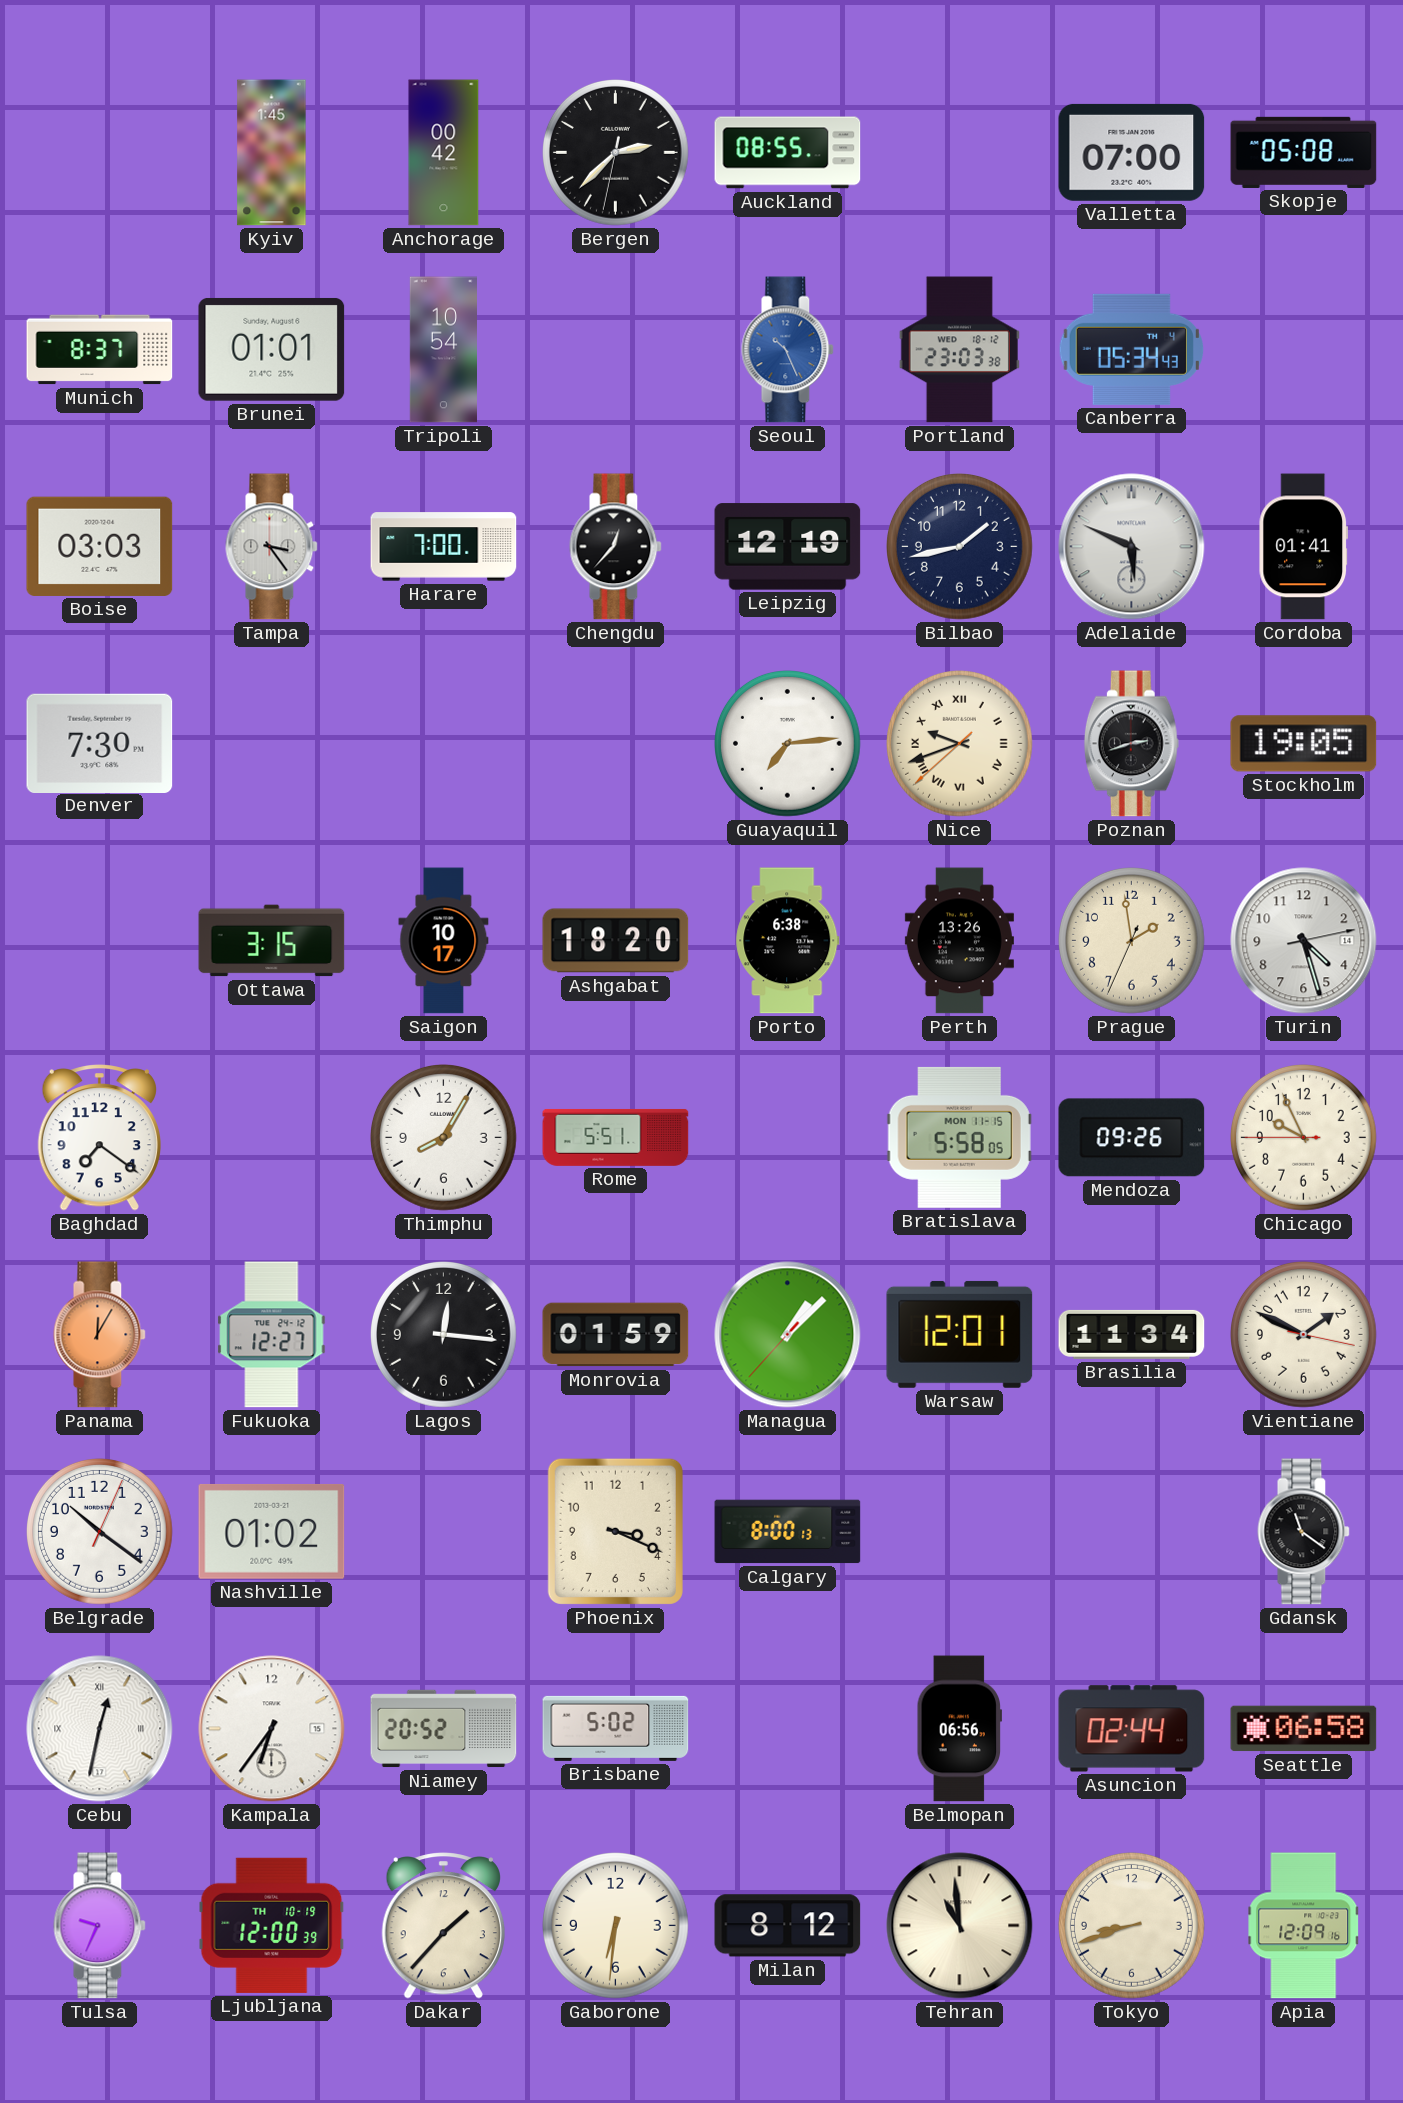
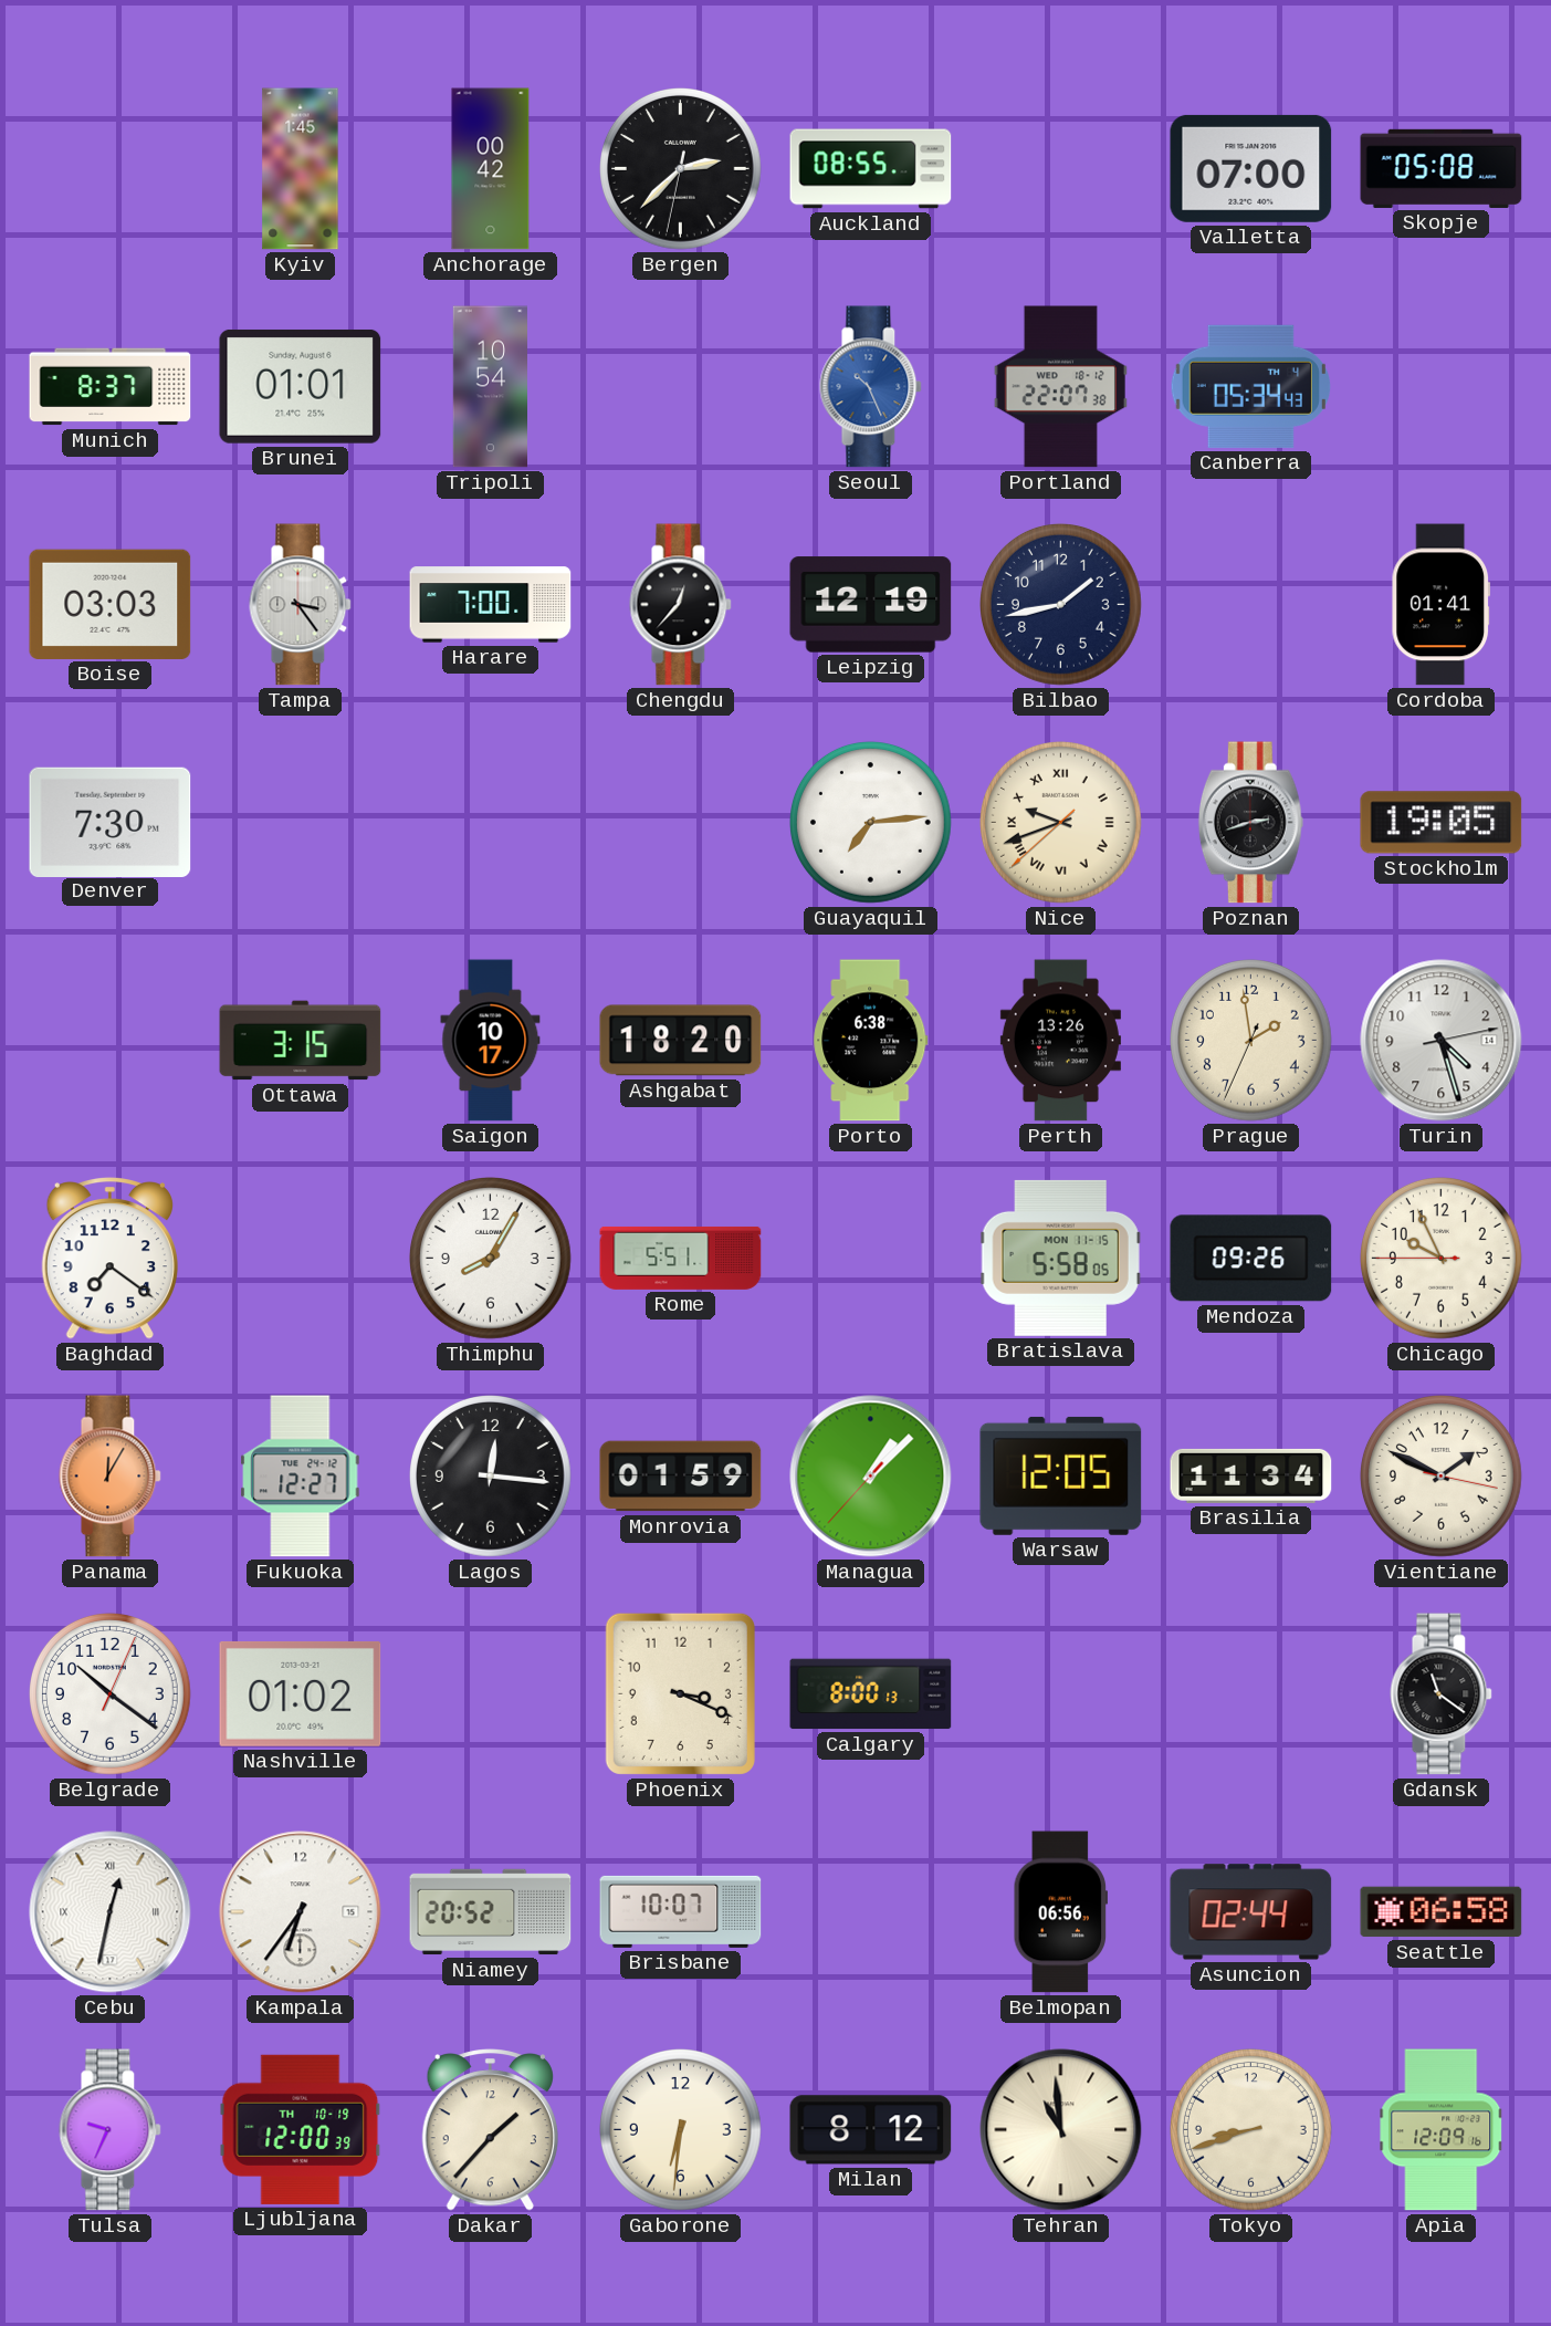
Portland: 23:03 -> 22:07
Adelaide: 5:49 -> none
Warsaw: 12:01 -> 12:05
Brisbane: 5:02 -> 10:07
